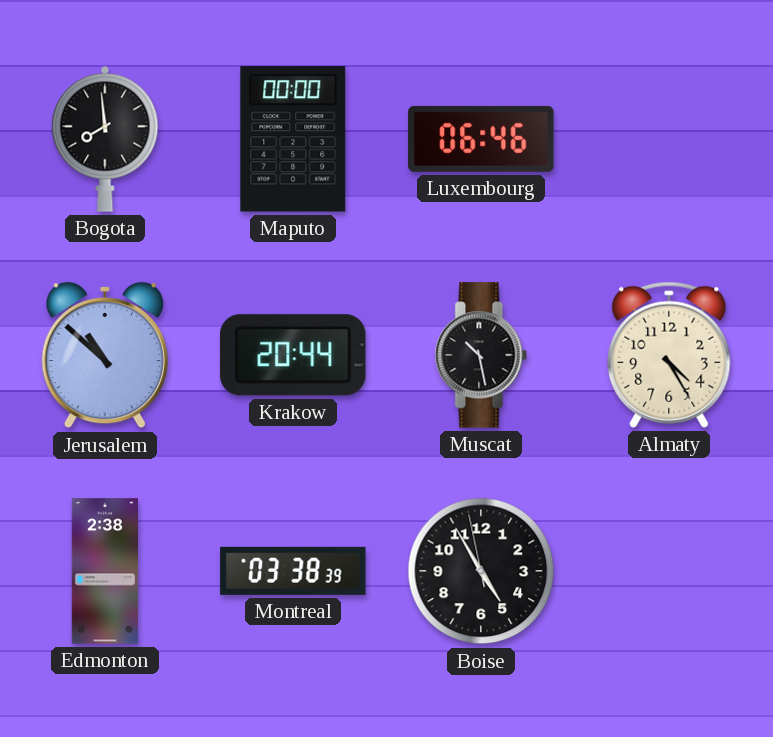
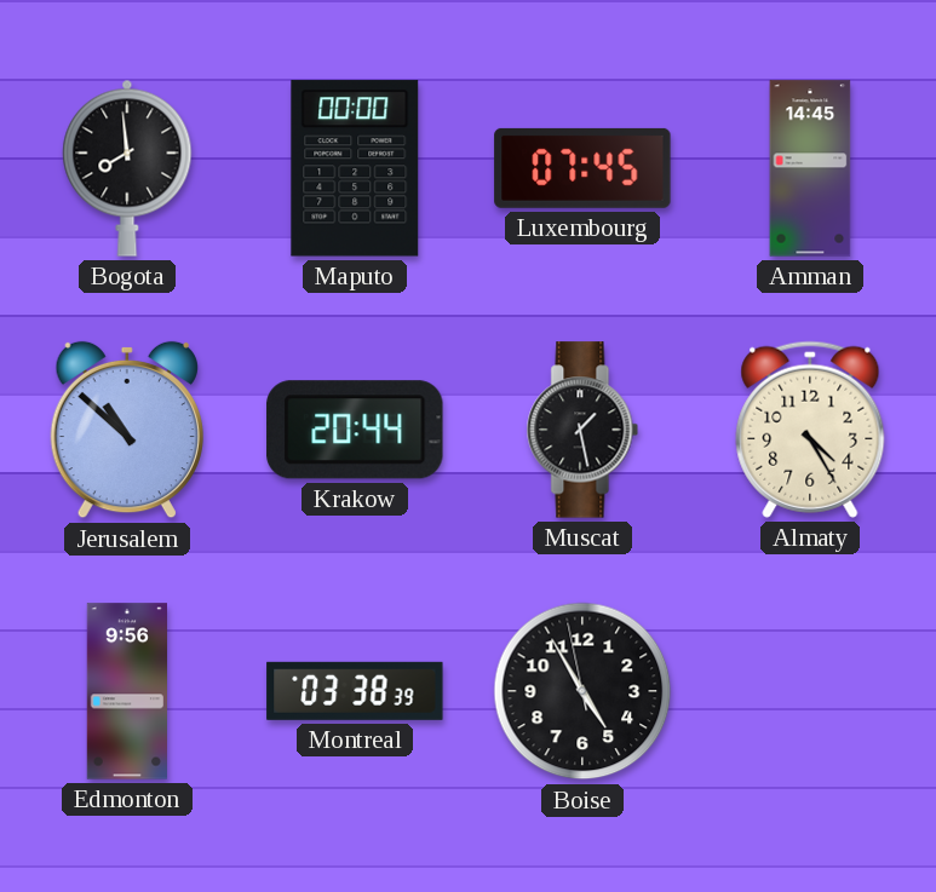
Luxembourg: 06:46 -> 07:45
Amman: none -> 14:45
Muscat: 10:28 -> 1:28
Edmonton: 2:38 -> 9:56
